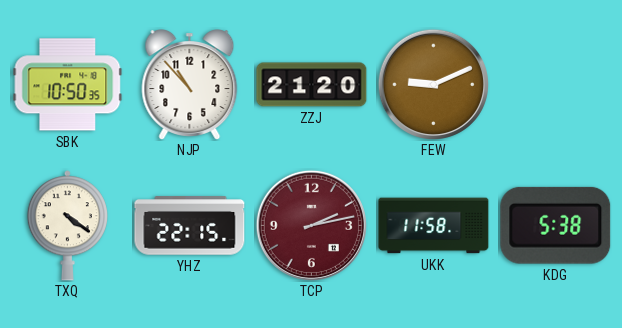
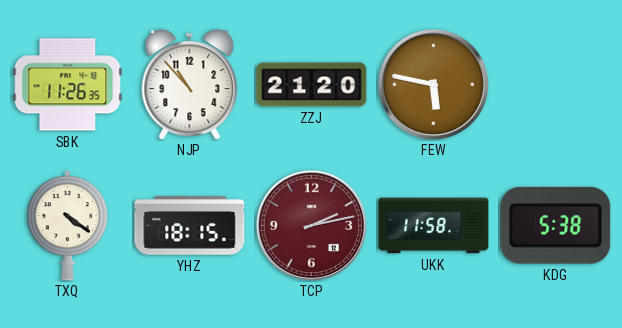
SBK: 10:50 -> 11:26
FEW: 9:11 -> 5:47
YHZ: 22:15 -> 18:15
